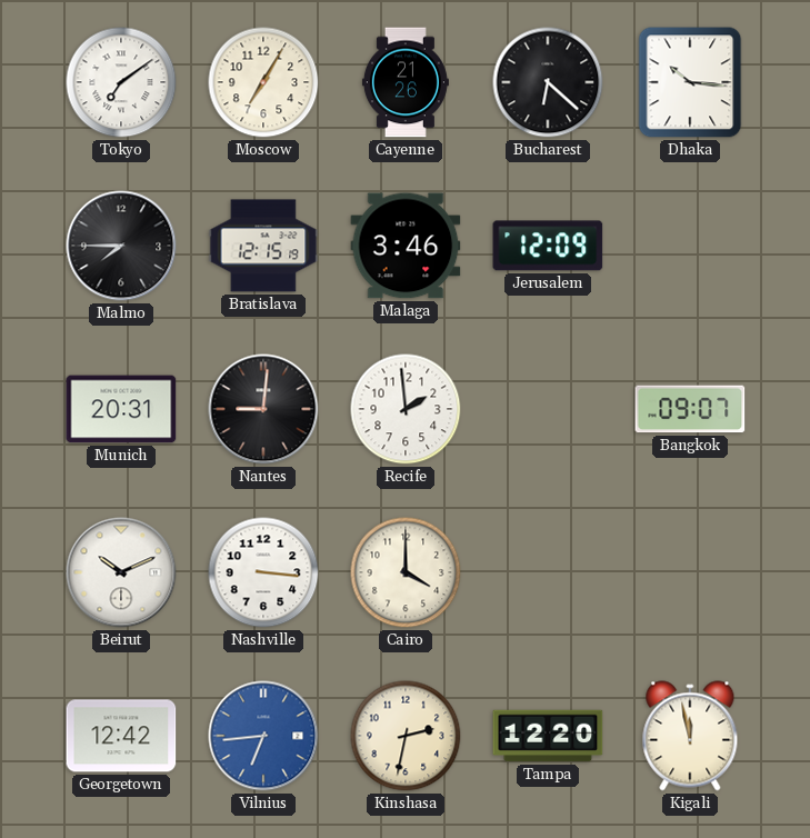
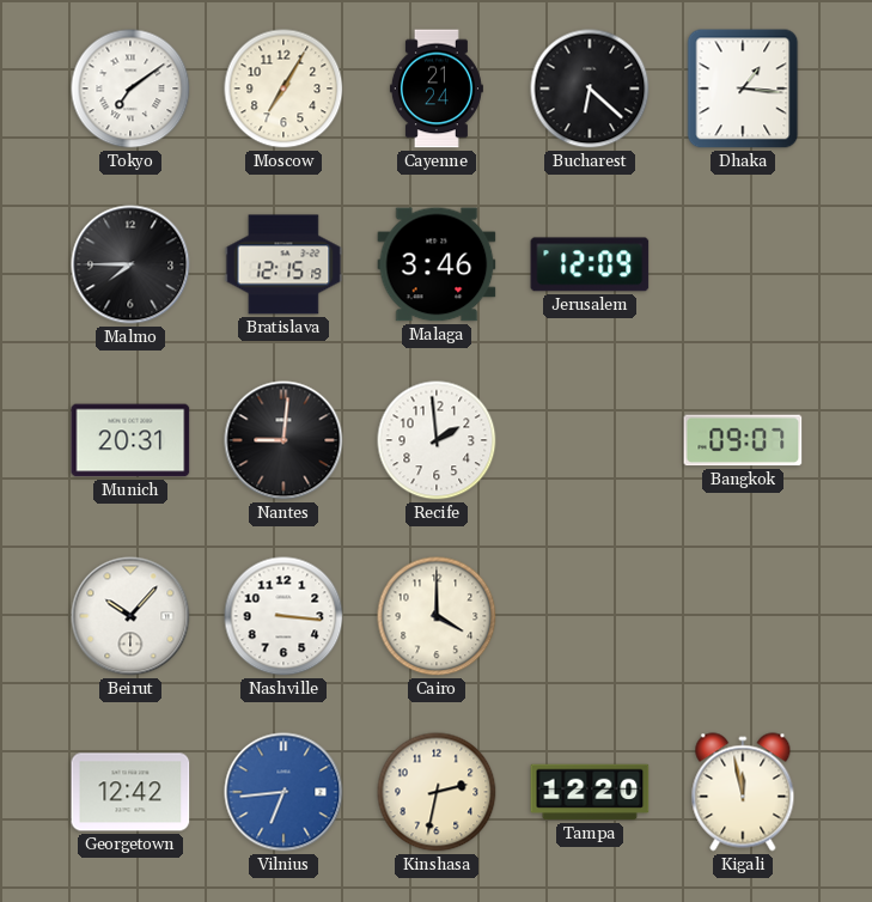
Cayenne: 21:26 -> 21:24
Dhaka: 10:16 -> 1:16
Beirut: 10:11 -> 10:07
